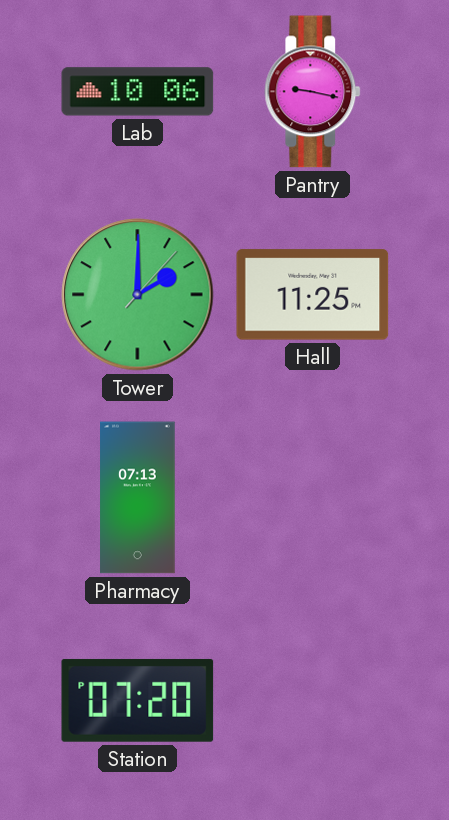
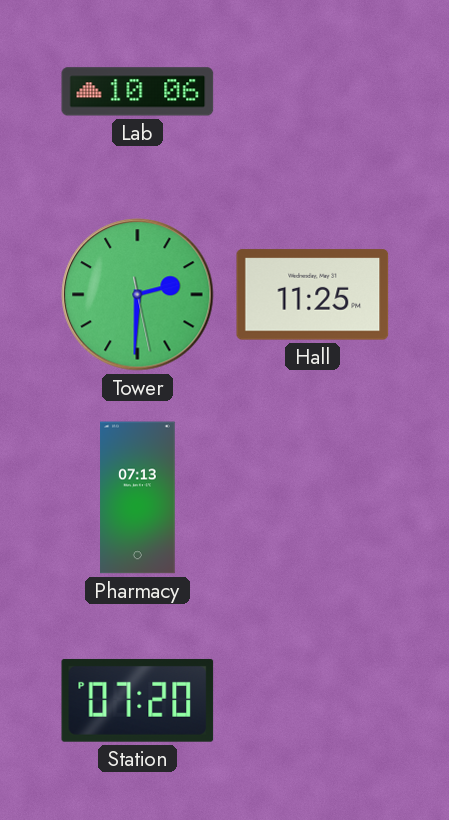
Pantry: 9:17 -> none
Tower: 2:00 -> 2:30
